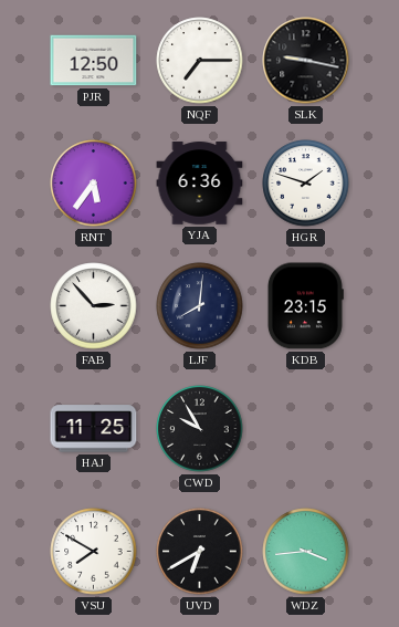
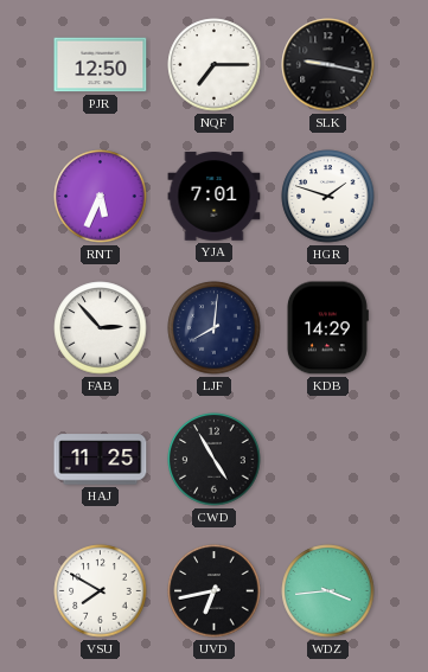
RNT: 5:36 -> 5:34
YJA: 6:36 -> 7:01
KDB: 23:15 -> 14:29
CWD: 9:55 -> 4:55
UVD: 6:40 -> 6:43
